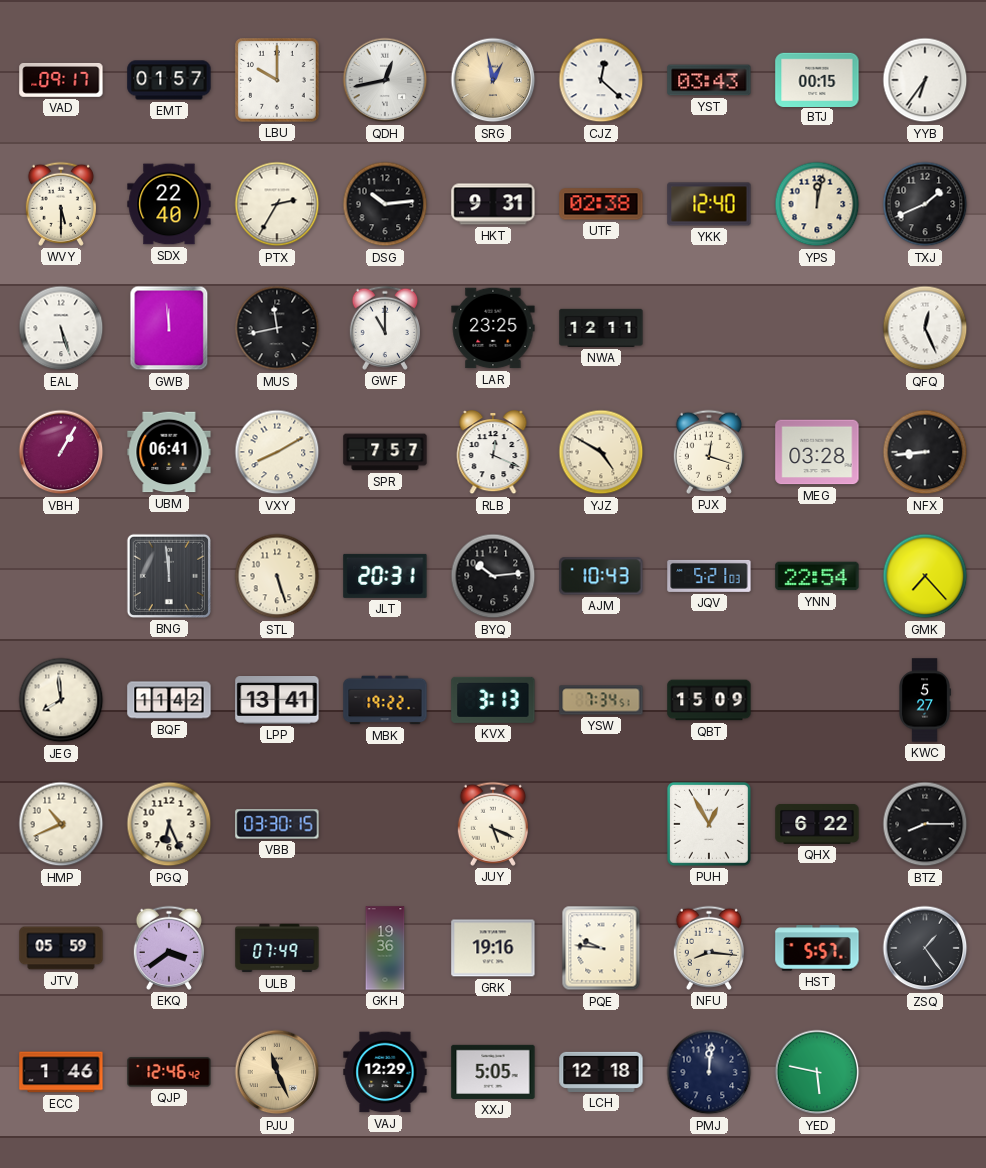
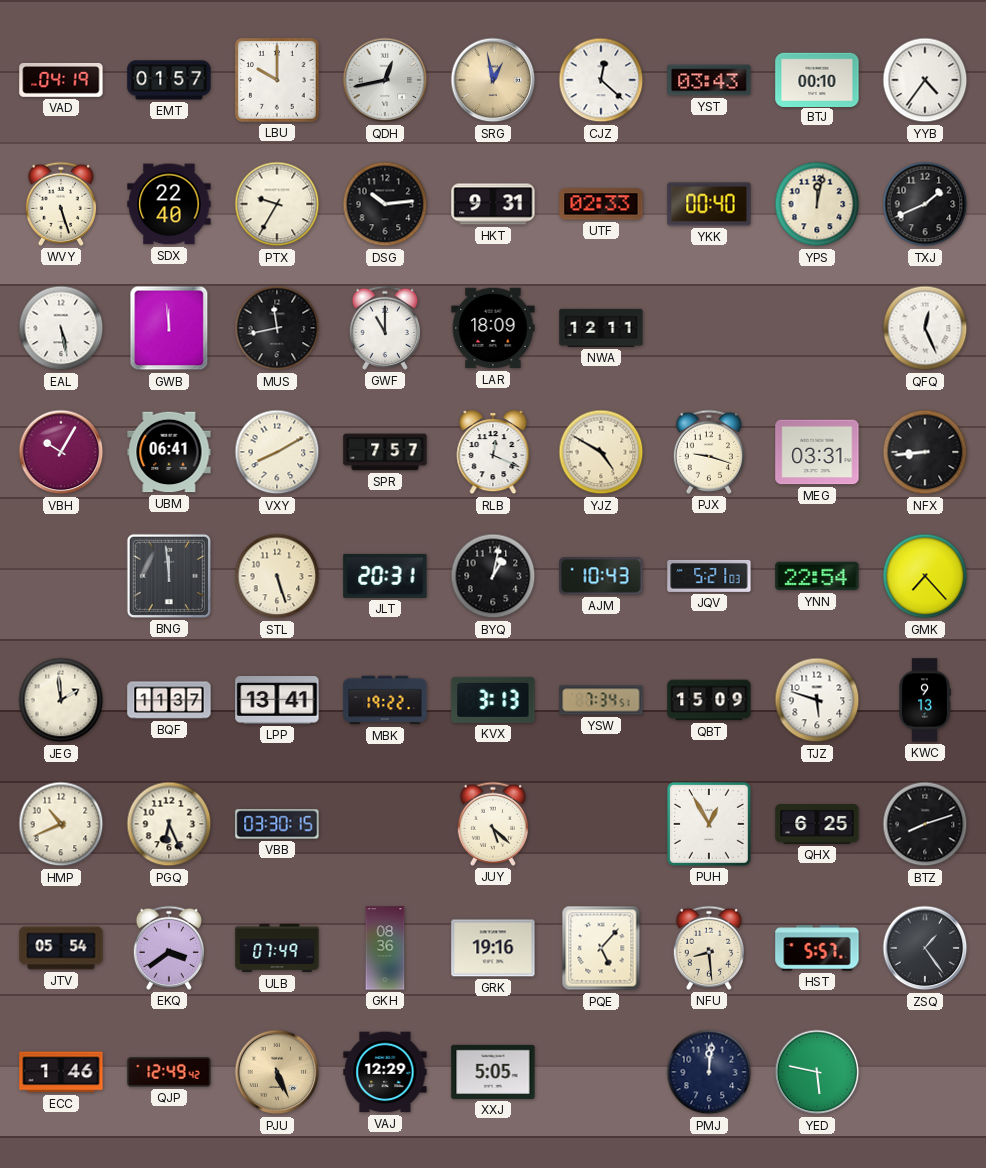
VAD: 09:17 -> 04:19
BTJ: 00:15 -> 00:10
YYB: 6:36 -> 4:36
WVY: 5:30 -> 5:27
PTX: 2:35 -> 9:35
UTF: 02:38 -> 02:33
YKK: 12:40 -> 00:40
EAL: 5:27 -> 5:28
LAR: 23:25 -> 18:09
VBH: 1:05 -> 10:05
PJX: 12:18 -> 9:18
MEG: 03:28 -> 03:31
BYQ: 10:14 -> 1:02
JEG: 7:59 -> 1:59
BQF: 11:42 -> 11:37
TJZ: none -> 5:48
KWC: 5:27 -> 9:13
JUY: 5:19 -> 5:22
QHX: 6:22 -> 6:25
BTZ: 8:15 -> 8:12
JTV: 05:59 -> 05:54
GKH: 19:36 -> 08:36
PQE: 9:46 -> 5:07
NFU: 8:16 -> 8:29
QJP: 12:46 -> 12:49
PJU: 11:26 -> 5:26
LCH: 12:18 -> none
